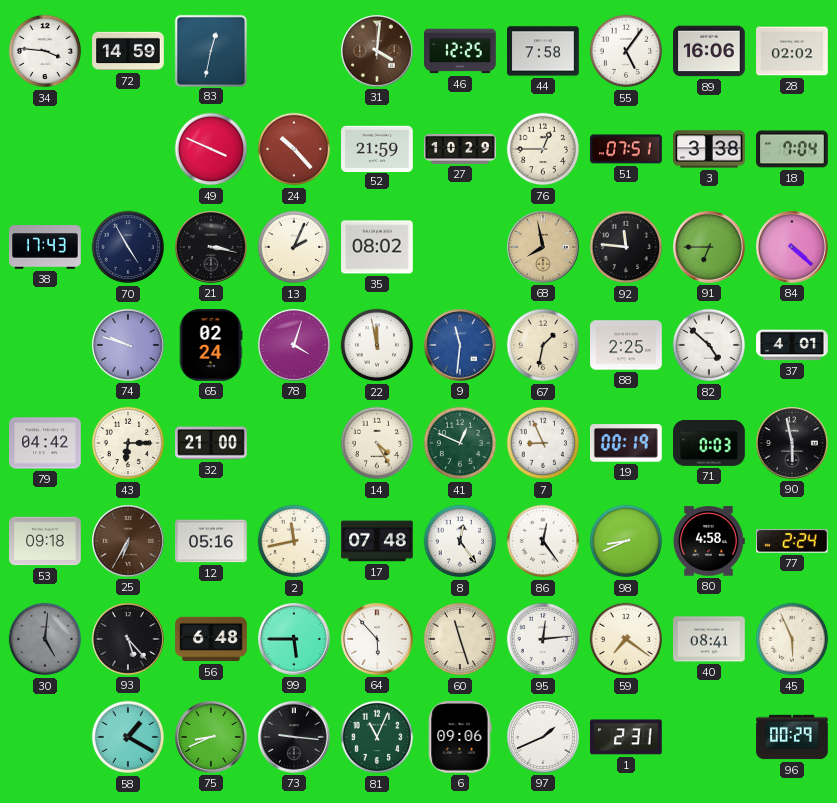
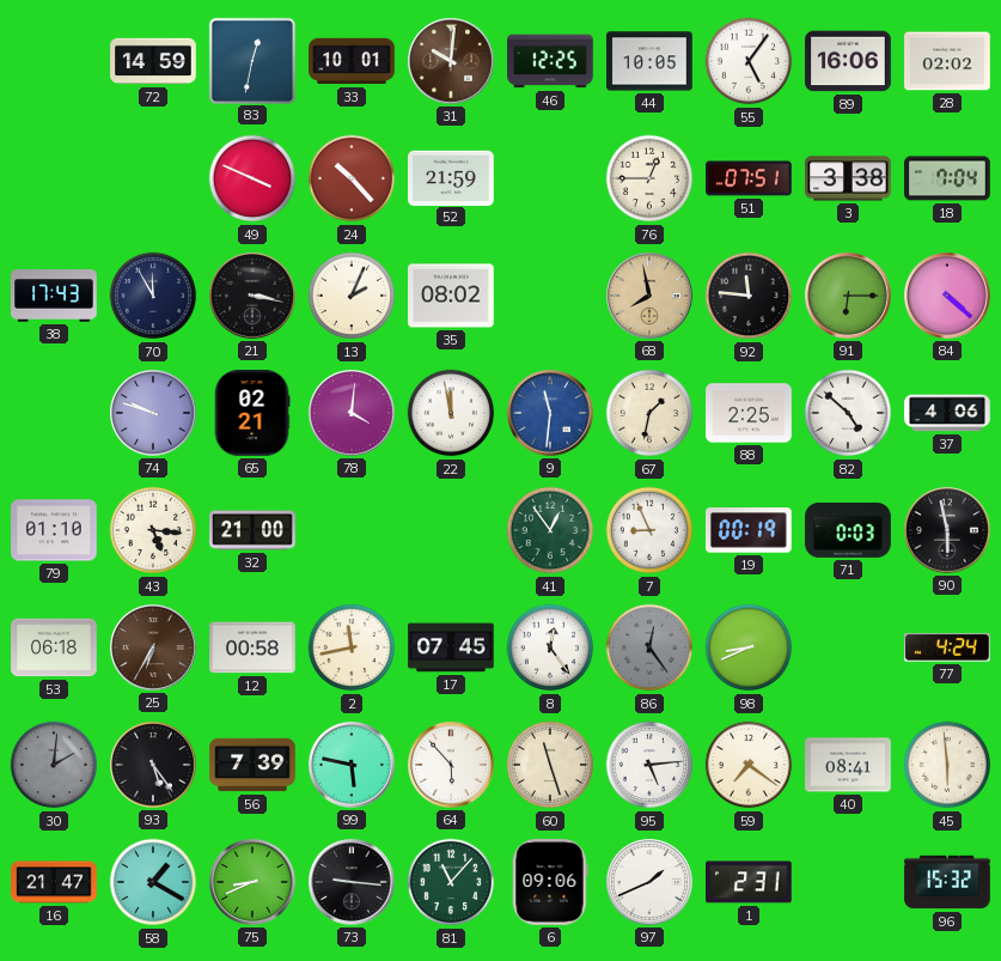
34: 3:46 -> none
33: none -> 10:01
31: 4:01 -> 10:01
44: 7:58 -> 10:05
27: 10:29 -> none
70: 4:55 -> 11:55
91: 6:45 -> 6:15
65: 02:24 -> 02:21
78: 4:03 -> 4:01
37: 4:01 -> 4:06
79: 04:42 -> 01:10
43: 6:15 -> 5:16
14: 4:25 -> none
41: 12:49 -> 12:54
53: 09:18 -> 06:18
12: 05:16 -> 00:58
17: 07:48 -> 07:45
86 dial: white -> grey
80: 4:58 -> none
77: 2:24 -> 4:24
30: 5:01 -> 2:01
93: 5:23 -> 5:24
56: 6:48 -> 7:39
99: 5:45 -> 5:47
95: 12:14 -> 5:14
45: 5:56 -> 5:59
16: none -> 21:47
81: 11:04 -> 11:07
96: 00:29 -> 15:32
